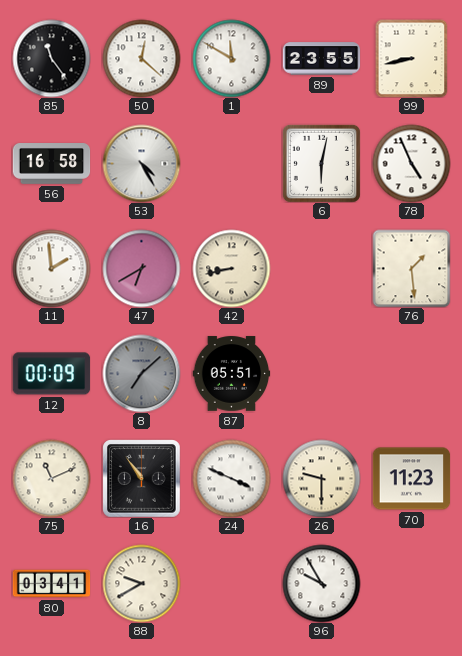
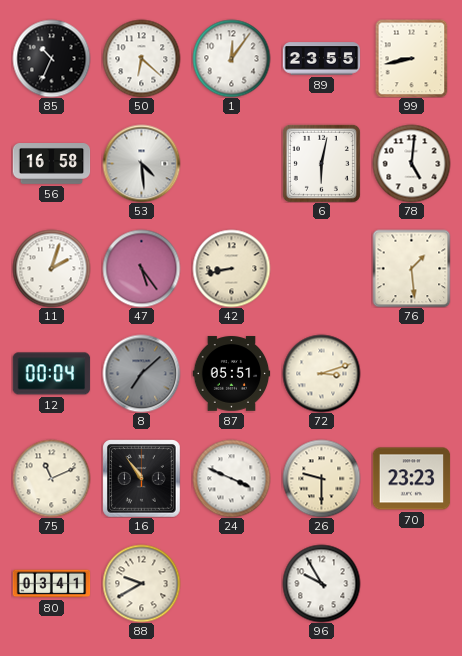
85: 11:24 -> 10:34
50: 12:22 -> 6:22
1: 11:50 -> 12:06
53: 4:25 -> 4:29
78: 4:56 -> 5:01
11: 1:59 -> 2:03
47: 6:40 -> 5:24
12: 00:09 -> 00:04
72: none -> 3:12
70: 11:23 -> 23:23
